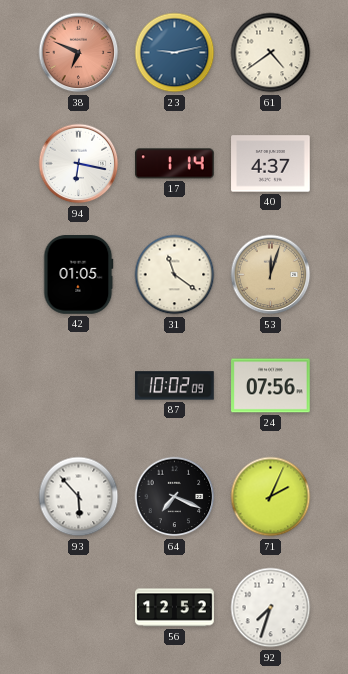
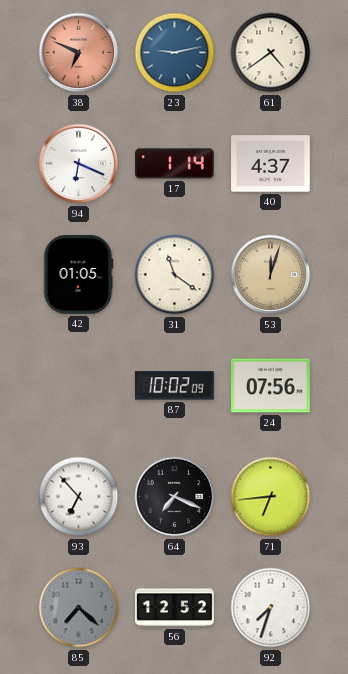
94: 6:17 -> 6:19
93: 5:53 -> 6:53
71: 2:04 -> 6:44
85: none -> 7:22
